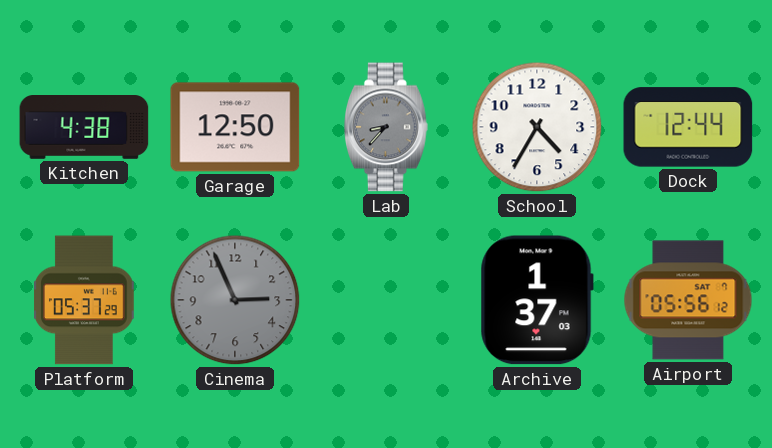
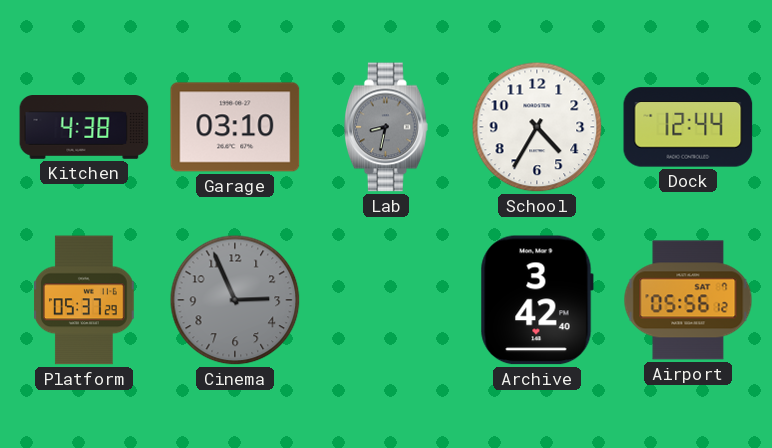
Garage: 12:50 -> 03:10
Lab: 8:37 -> 8:32
Archive: 1:37 -> 3:42
